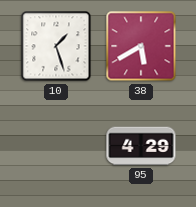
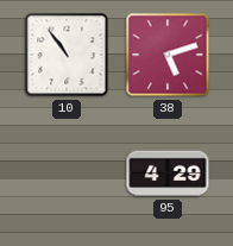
10: 1:27 -> 10:54
38: 5:40 -> 5:12
